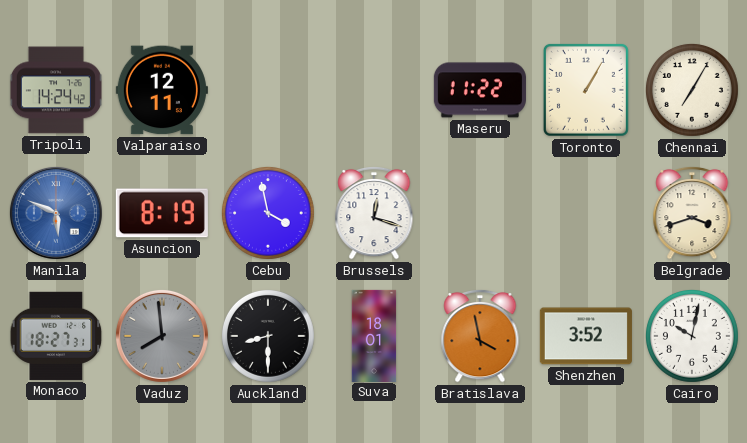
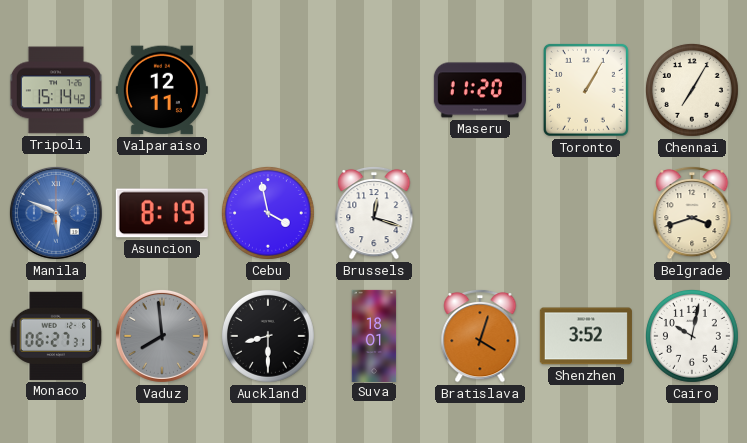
Tripoli: 14:24 -> 15:14
Maseru: 11:22 -> 11:20
Monaco: 18:27 -> 06:27
Bratislava: 3:58 -> 4:03
